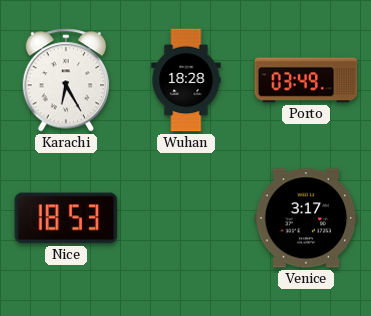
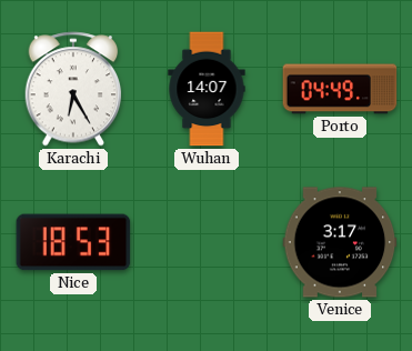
Wuhan: 18:28 -> 14:07
Porto: 03:49 -> 04:49
